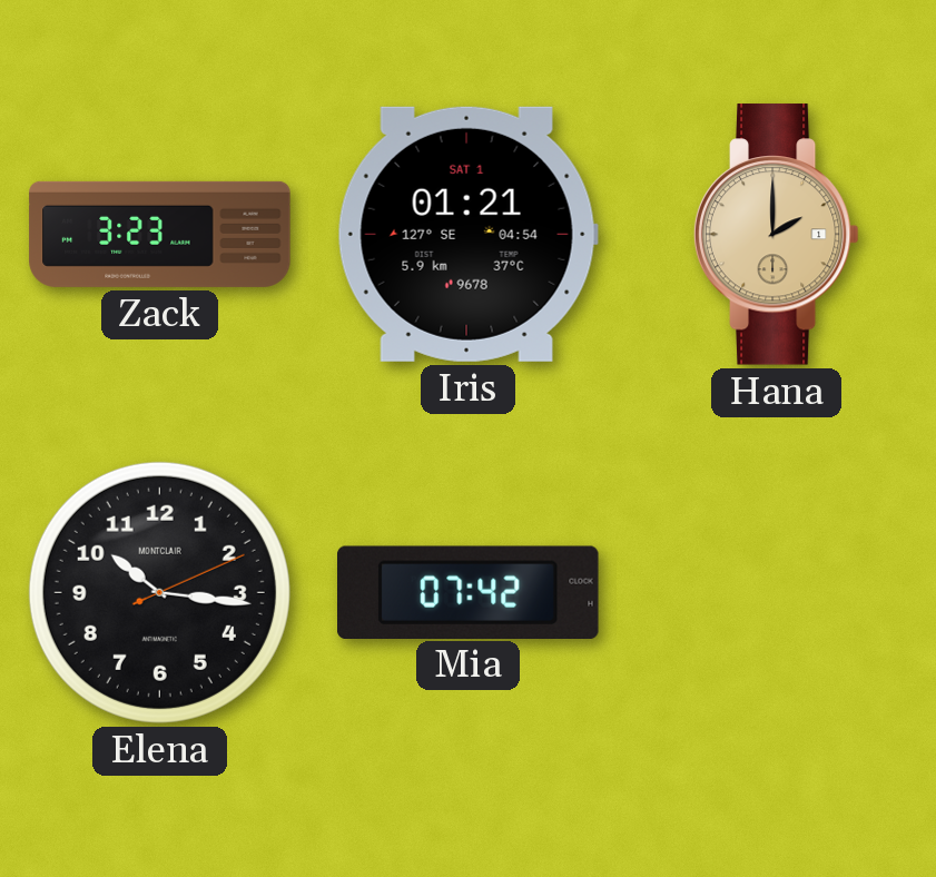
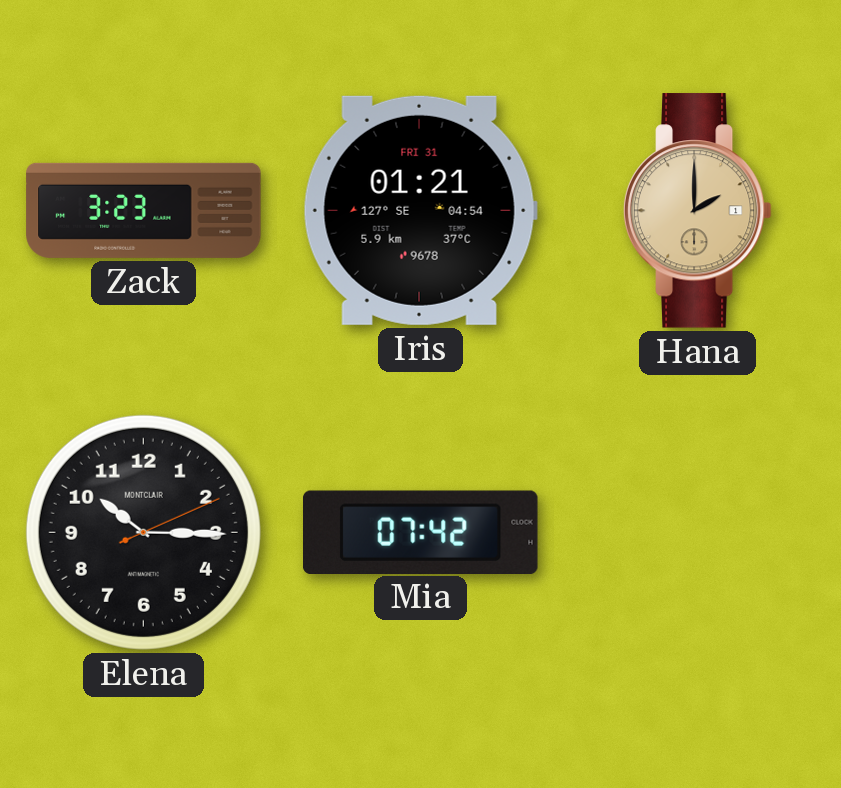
Iris date: SAT 1 -> FRI 31
Elena: 10:16 -> 10:15
